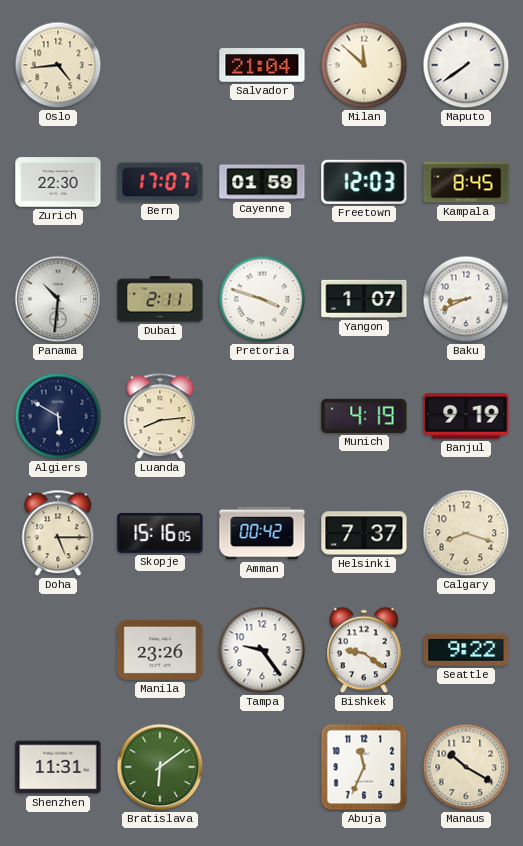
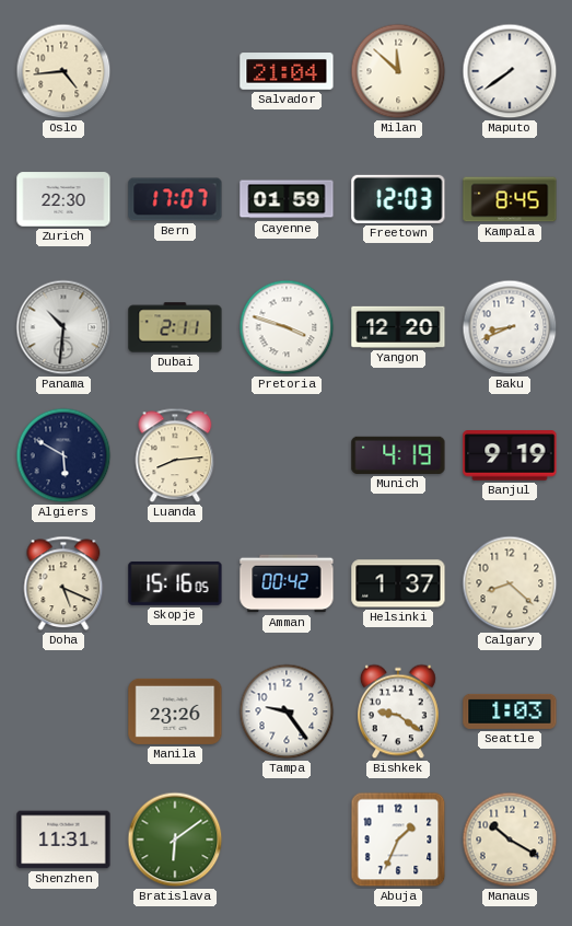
Yangon: 1:07 -> 12:20
Doha: 5:15 -> 5:19
Helsinki: 7:37 -> 1:37
Calgary: 8:18 -> 8:22
Seattle: 9:22 -> 1:03
Abuja: 11:34 -> 1:34
